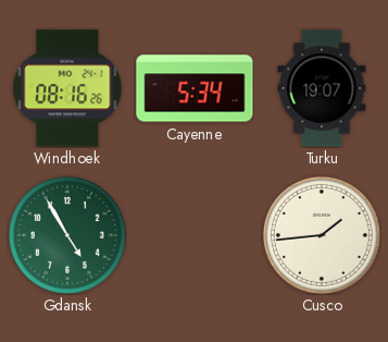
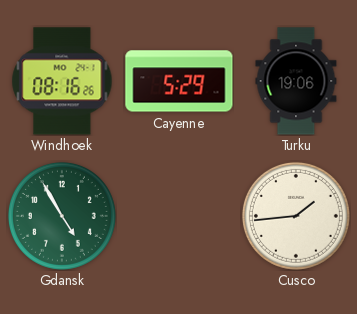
Cayenne: 5:34 -> 5:29
Turku: 19:07 -> 19:06
